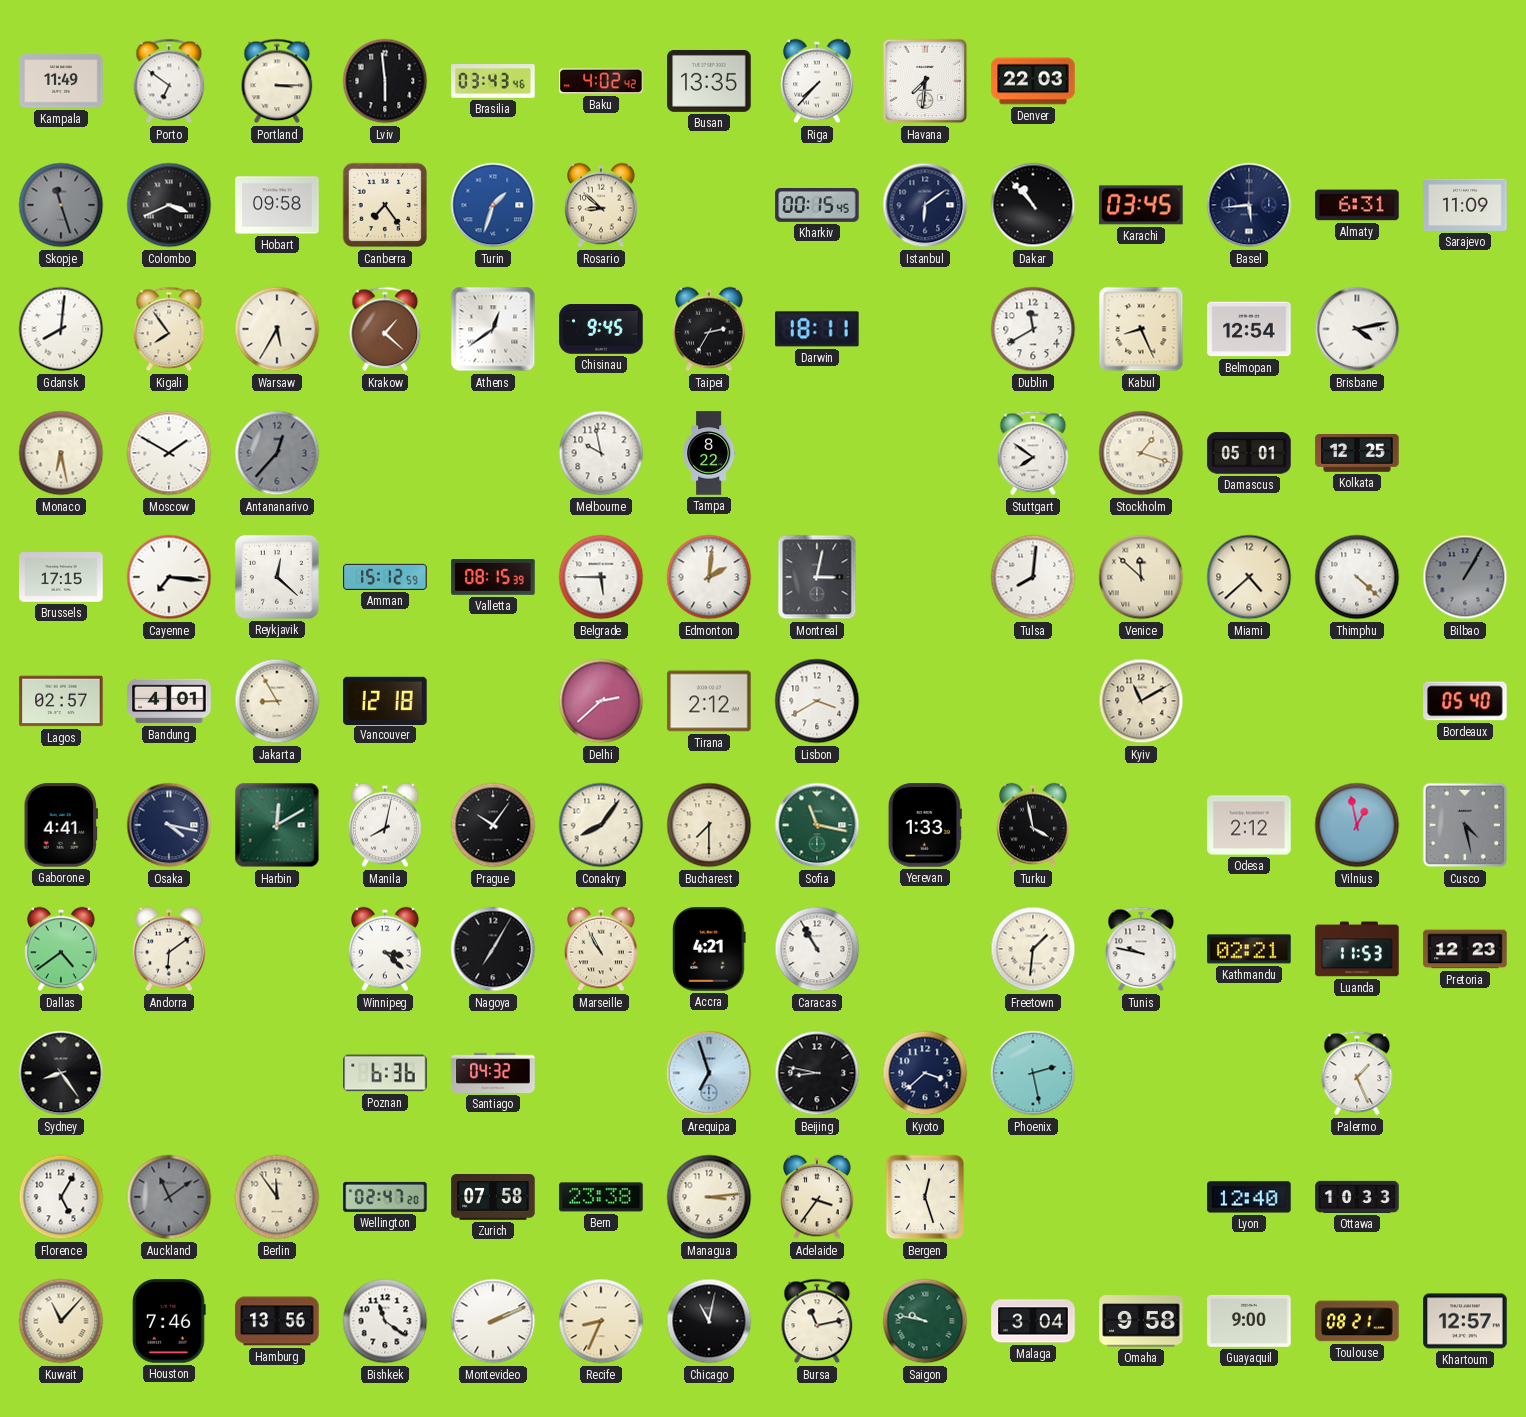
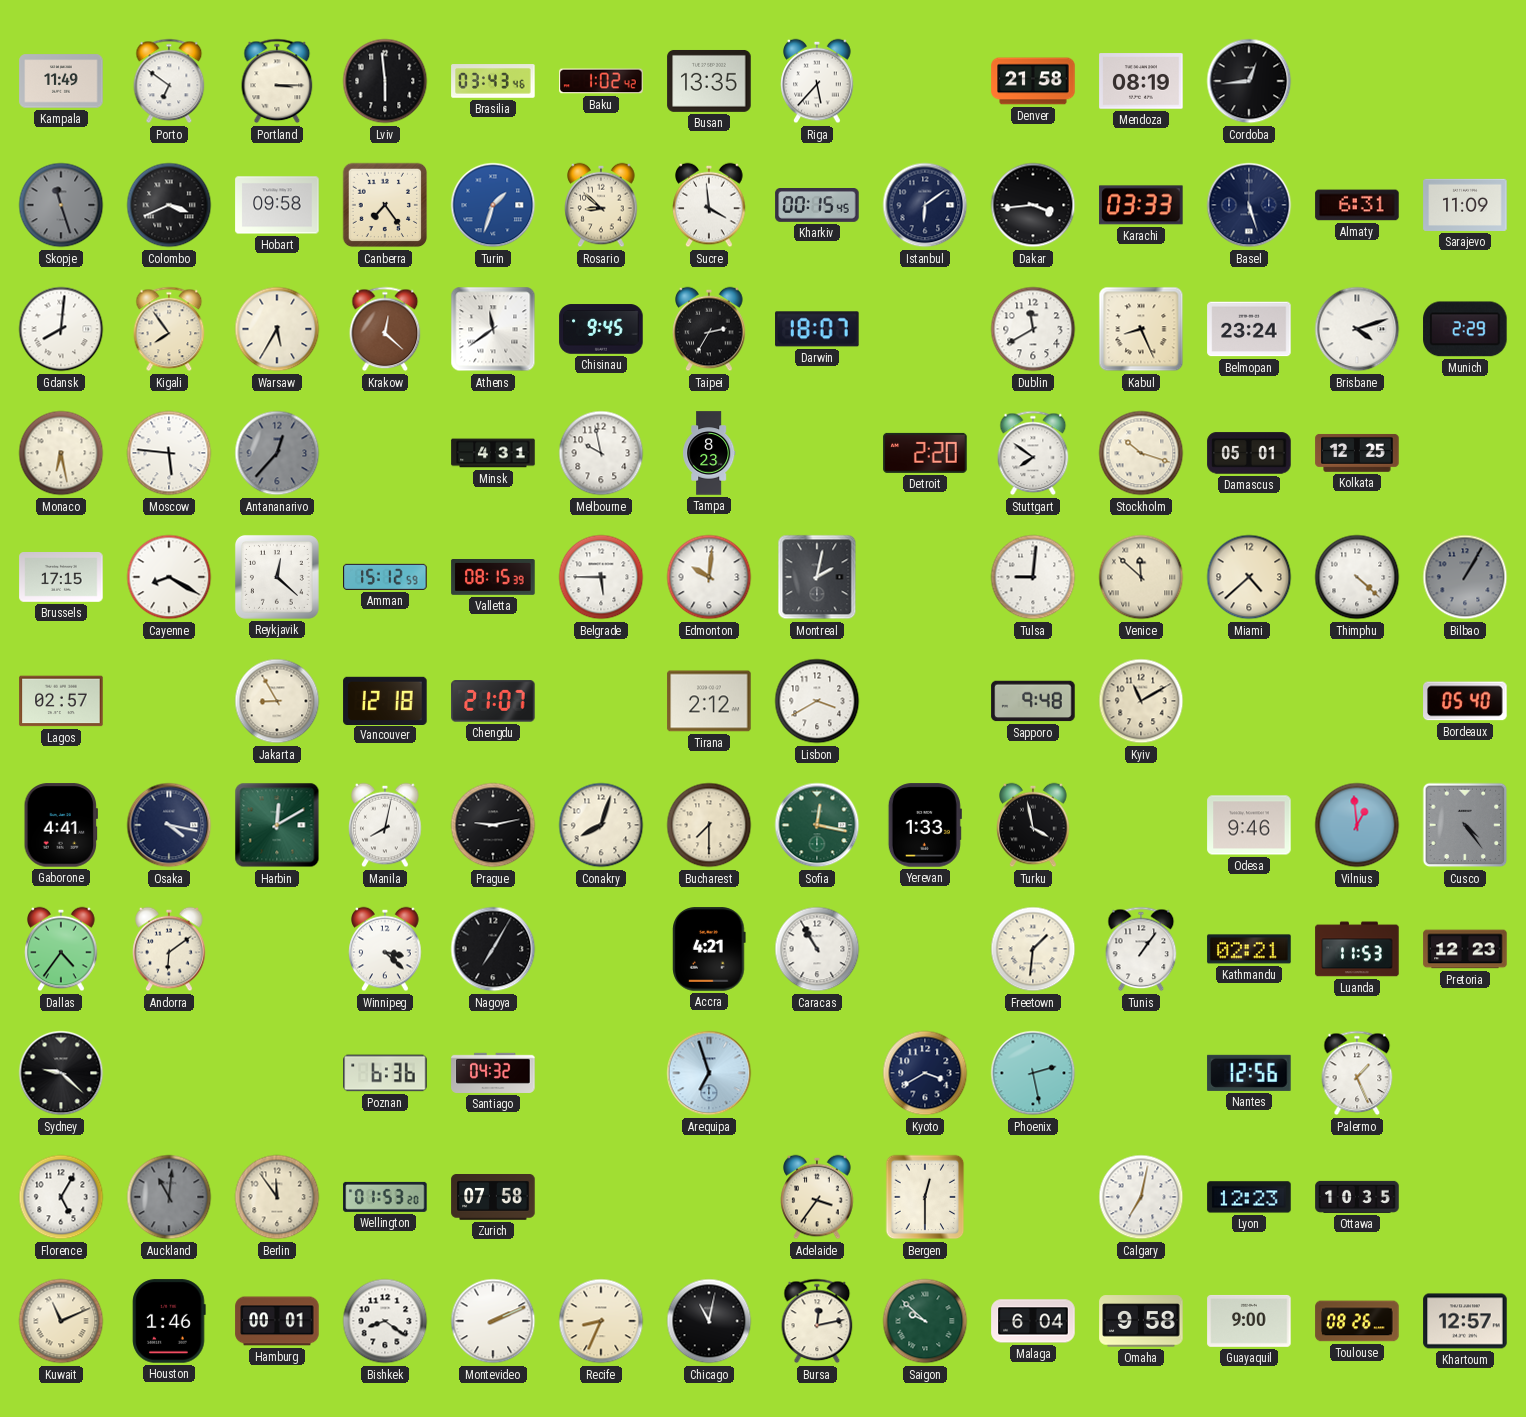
Baku: 4:02 -> 1:02
Riga: 7:37 -> 5:37
Havana: 7:31 -> none
Denver: 22:03 -> 21:58
Mendoza: none -> 08:19
Cordoba: none -> 12:44
Sucre: none -> 3:59
Dakar: 10:53 -> 3:44
Karachi: 03:45 -> 03:33
Basel: 5:44 -> 5:27
Krakow: 1:22 -> 12:22
Athens: 12:39 -> 11:39
Darwin: 18:11 -> 18:07
Belmopan: 12:54 -> 23:24
Brisbane: 4:13 -> 4:12
Munich: none -> 2:29
Moscow: 1:50 -> 5:46
Minsk: none -> 4:31
Tampa: 8:22 -> 8:23
Detroit: none -> 2:20
Stockholm: 1:18 -> 10:18
Cayenne: 7:16 -> 8:20
Edmonton: 2:01 -> 10:01
Montreal: 3:02 -> 2:02
Tulsa: 8:01 -> 9:01
Bandung: 4:01 -> none
Chengdu: none -> 21:07
Delhi: 2:38 -> none
Sapporo: none -> 9:48
Prague: 10:06 -> 9:13
Conakry: 8:06 -> 8:03
Sofia: 11:17 -> 12:17
Odesa: 2:12 -> 9:46
Vilnius: 12:58 -> 12:59
Cusco: 4:28 -> 4:24
Dallas: 4:39 -> 4:36
Marseille: 10:55 -> none
Tunis: 9:47 -> 1:06
Sydney: 8:24 -> 9:22
Beijing: 8:47 -> none
Kyoto: 3:38 -> 3:40
Nantes: none -> 12:56
Auckland: 11:09 -> 11:01
Wellington: 02:47 -> 01:53
Bern: 23:38 -> none
Managua: 3:14 -> none
Bergen: 12:27 -> 12:30
Calgary: none -> 7:02
Lyon: 12:40 -> 12:23
Ottawa: 10:33 -> 10:35
Kuwait: 11:07 -> 11:11
Houston: 7:46 -> 1:46
Hamburg: 13:56 -> 00:01
Bishkek: 11:21 -> 8:21
Bursa: 11:13 -> 12:13
Saigon: 9:47 -> 9:52
Malaga: 3:04 -> 6:04
Toulouse: 08:21 -> 08:26
